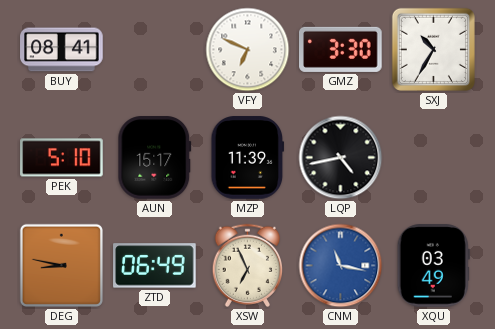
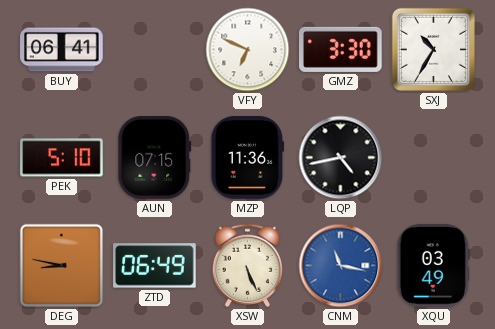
BUY: 08:41 -> 06:41
AUN: 15:17 -> 07:15
MZP: 11:39 -> 11:36
XSW: 6:56 -> 5:26
